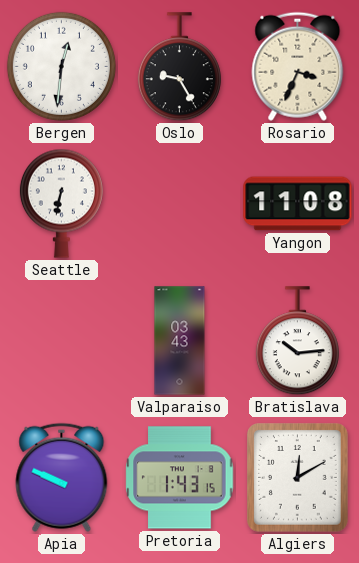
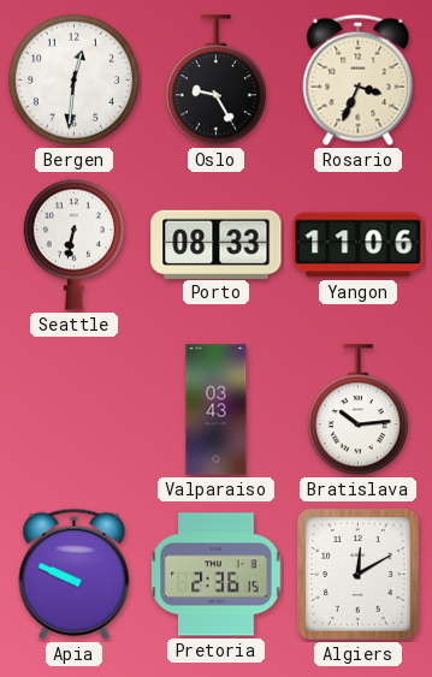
Porto: none -> 08:33
Yangon: 11:08 -> 11:06
Pretoria: 1:43 -> 2:36
